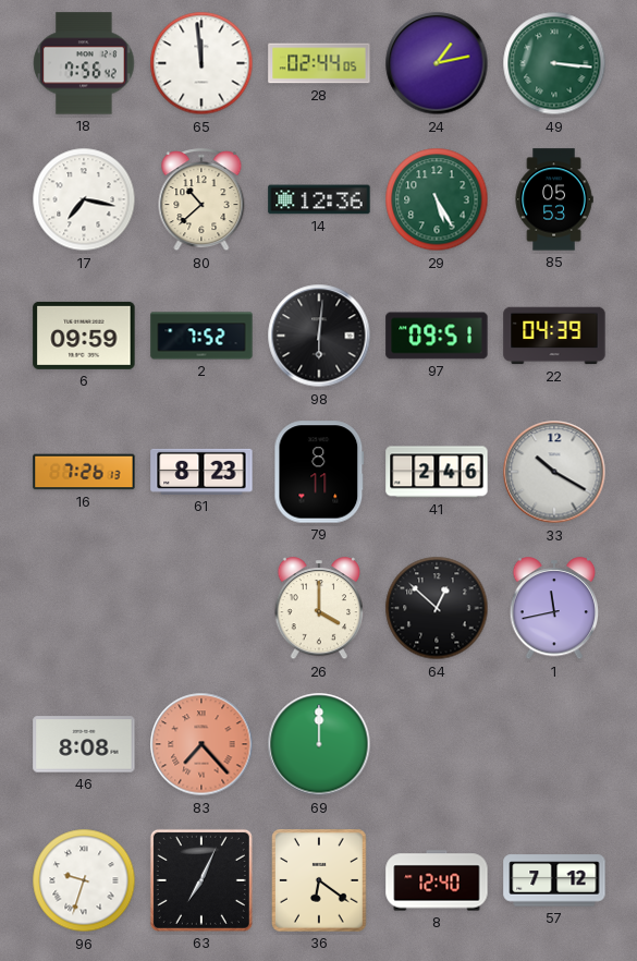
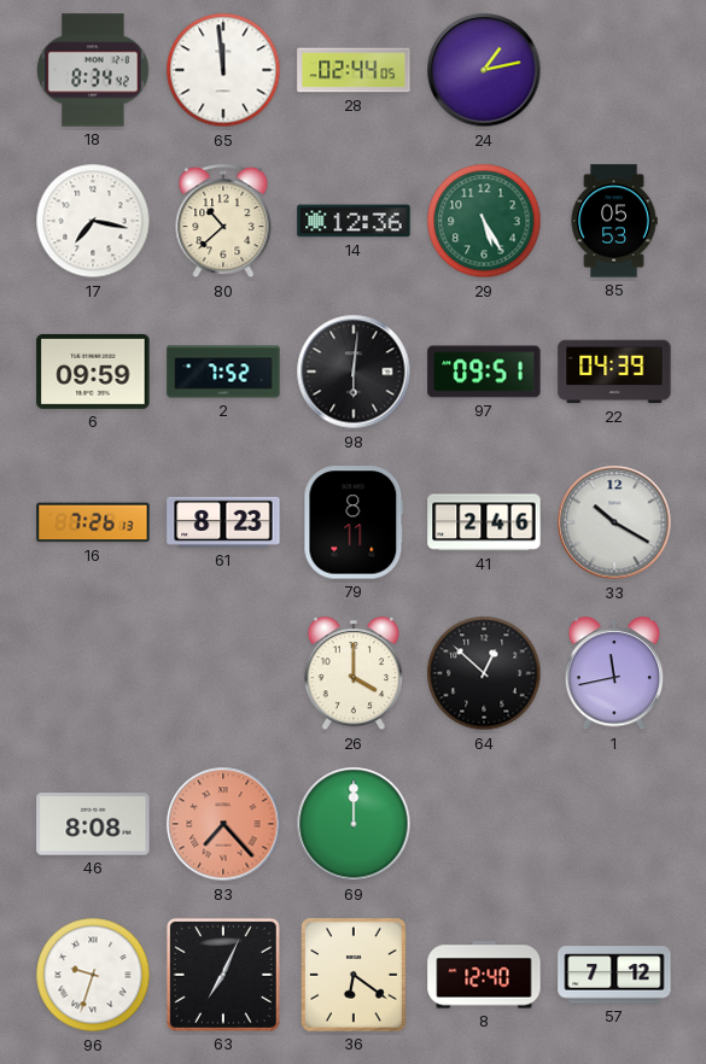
18: 7:56 -> 8:34
49: 3:16 -> none
